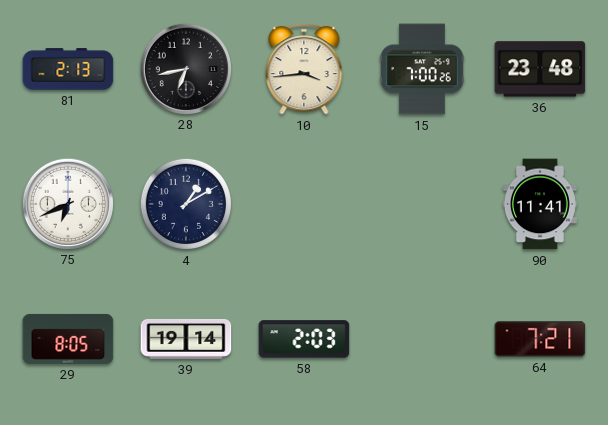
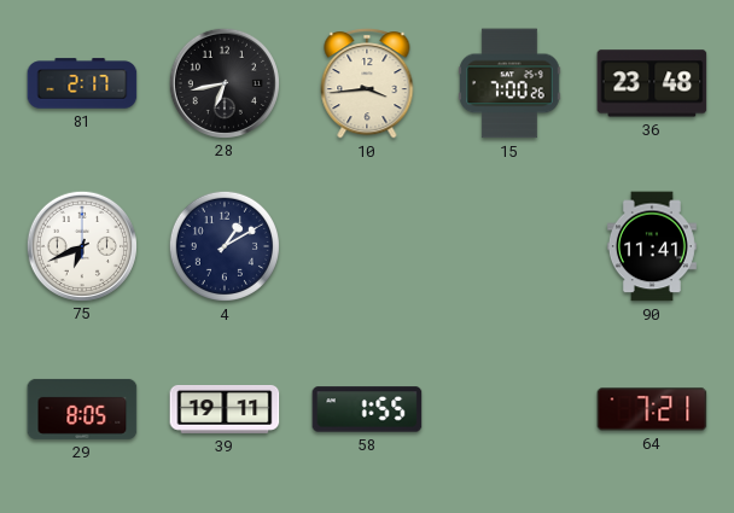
81: 2:13 -> 2:17
39: 19:14 -> 19:11
58: 2:03 -> 1:55
